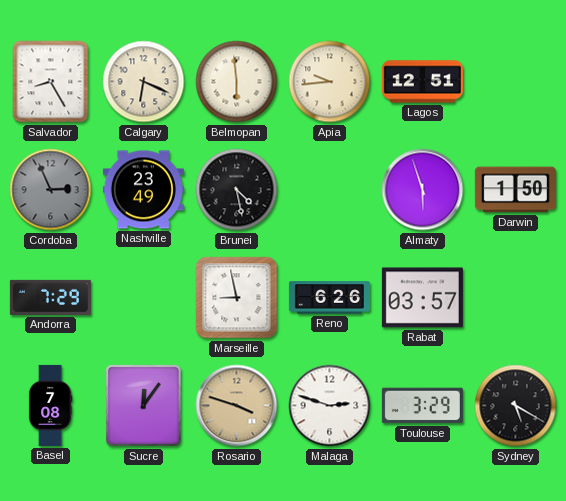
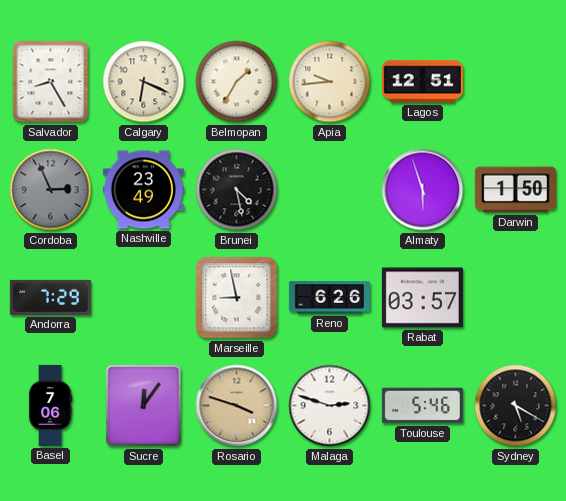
Belmopan: 5:59 -> 1:35
Basel: 7:08 -> 7:06
Toulouse: 3:29 -> 5:46
